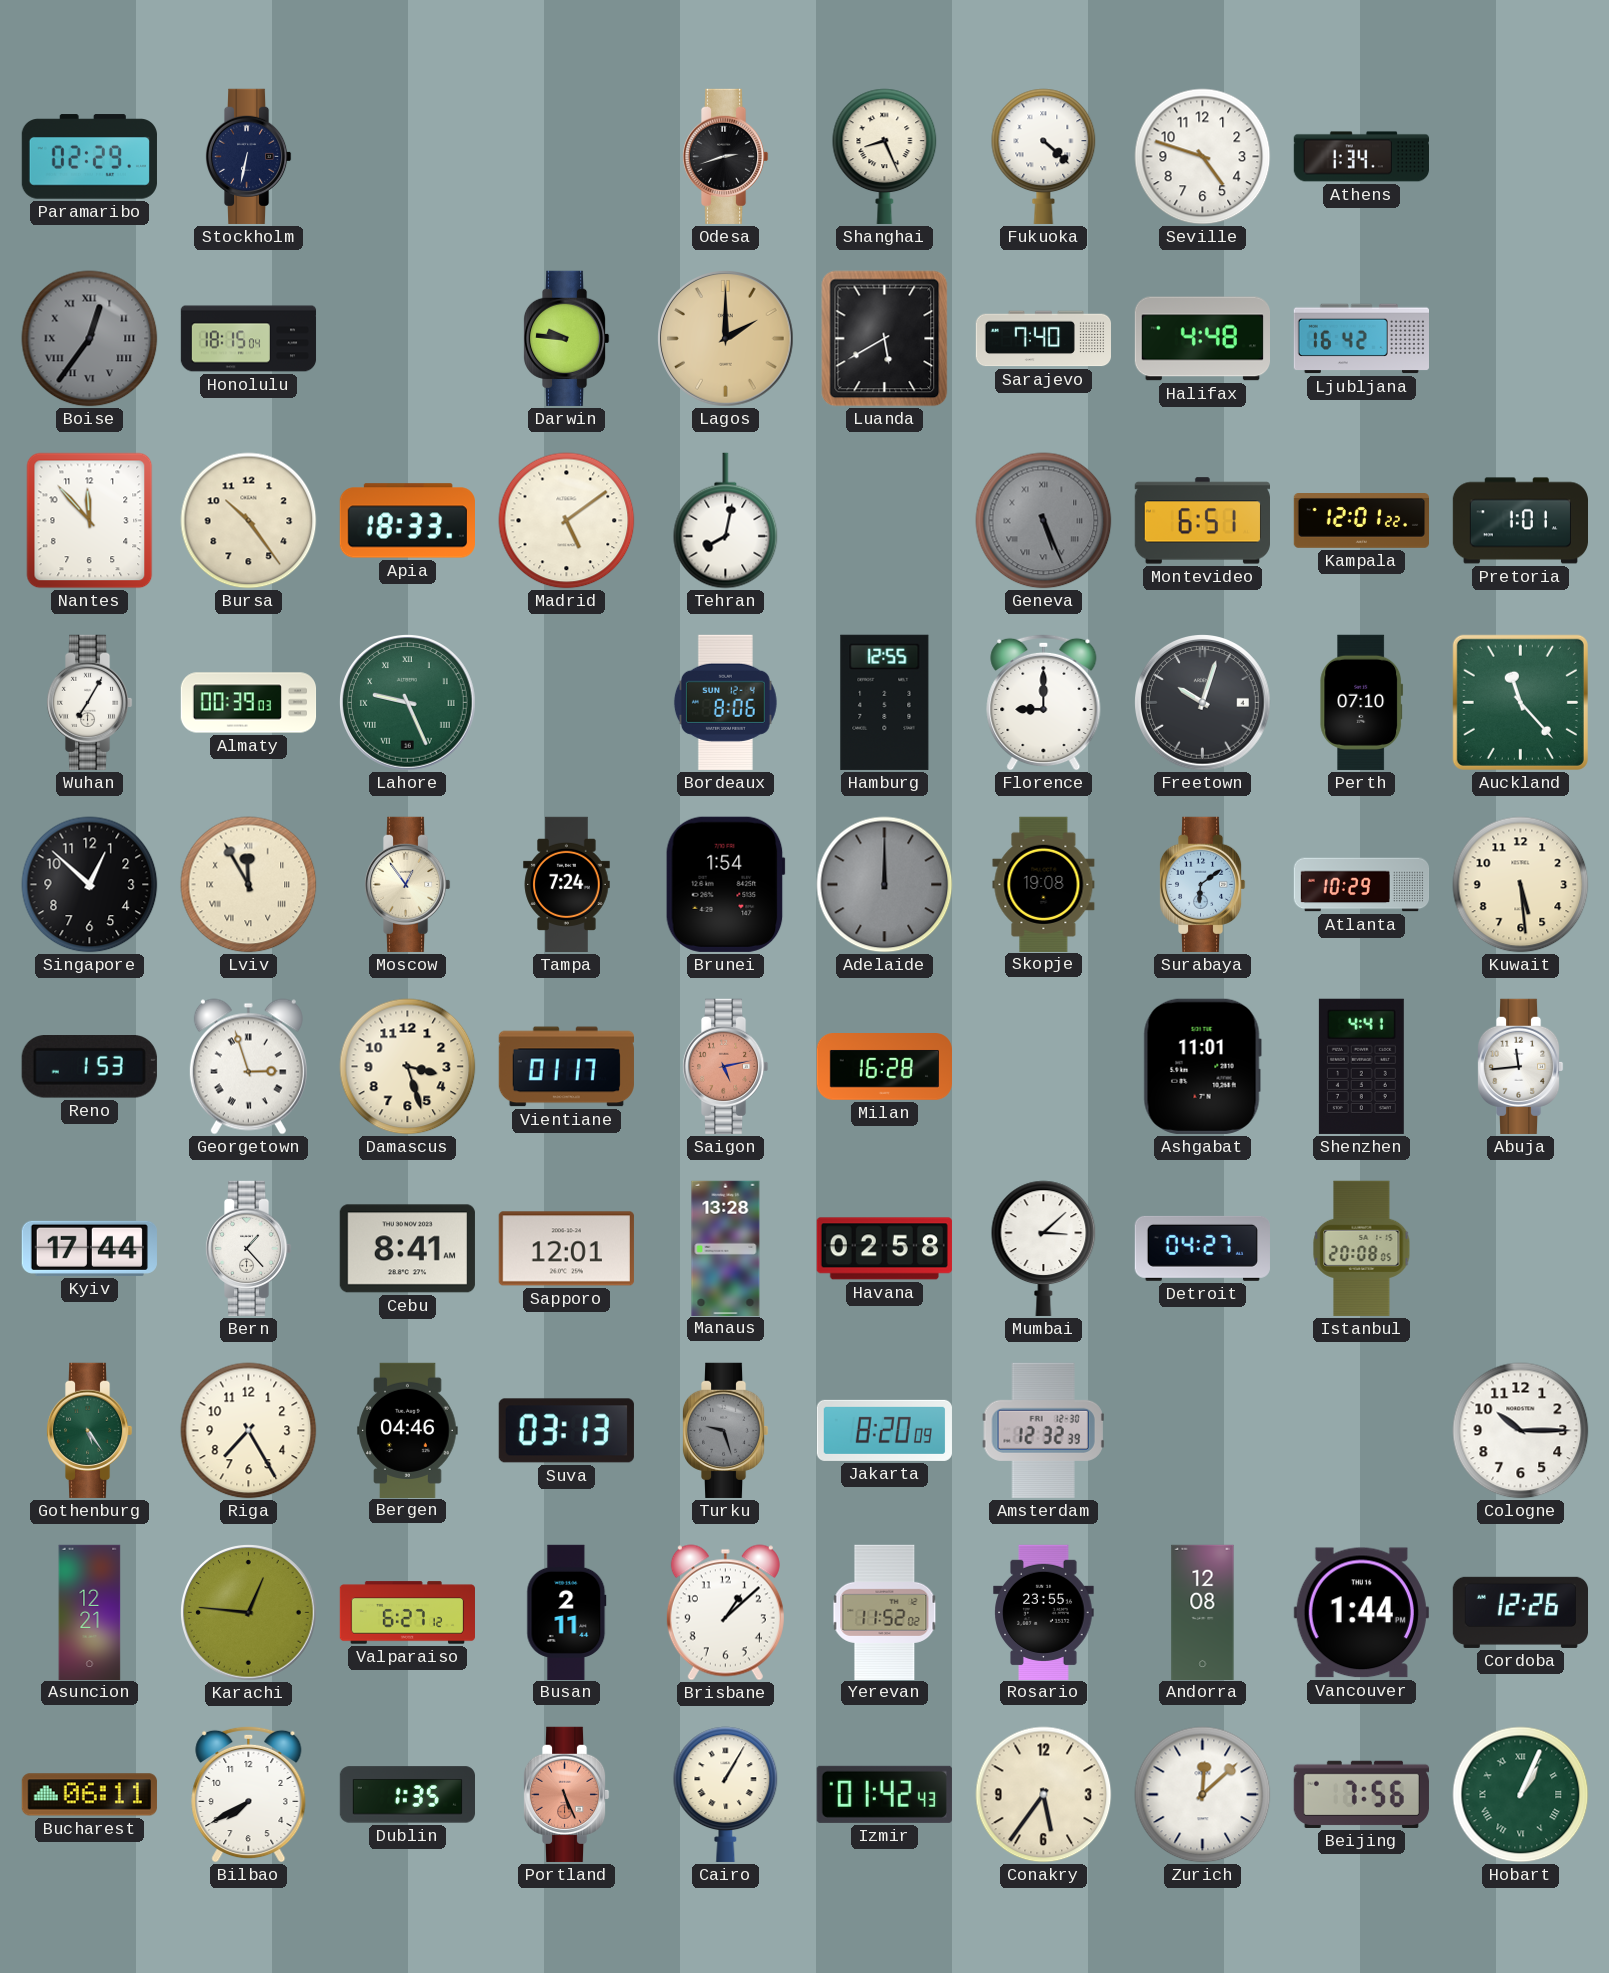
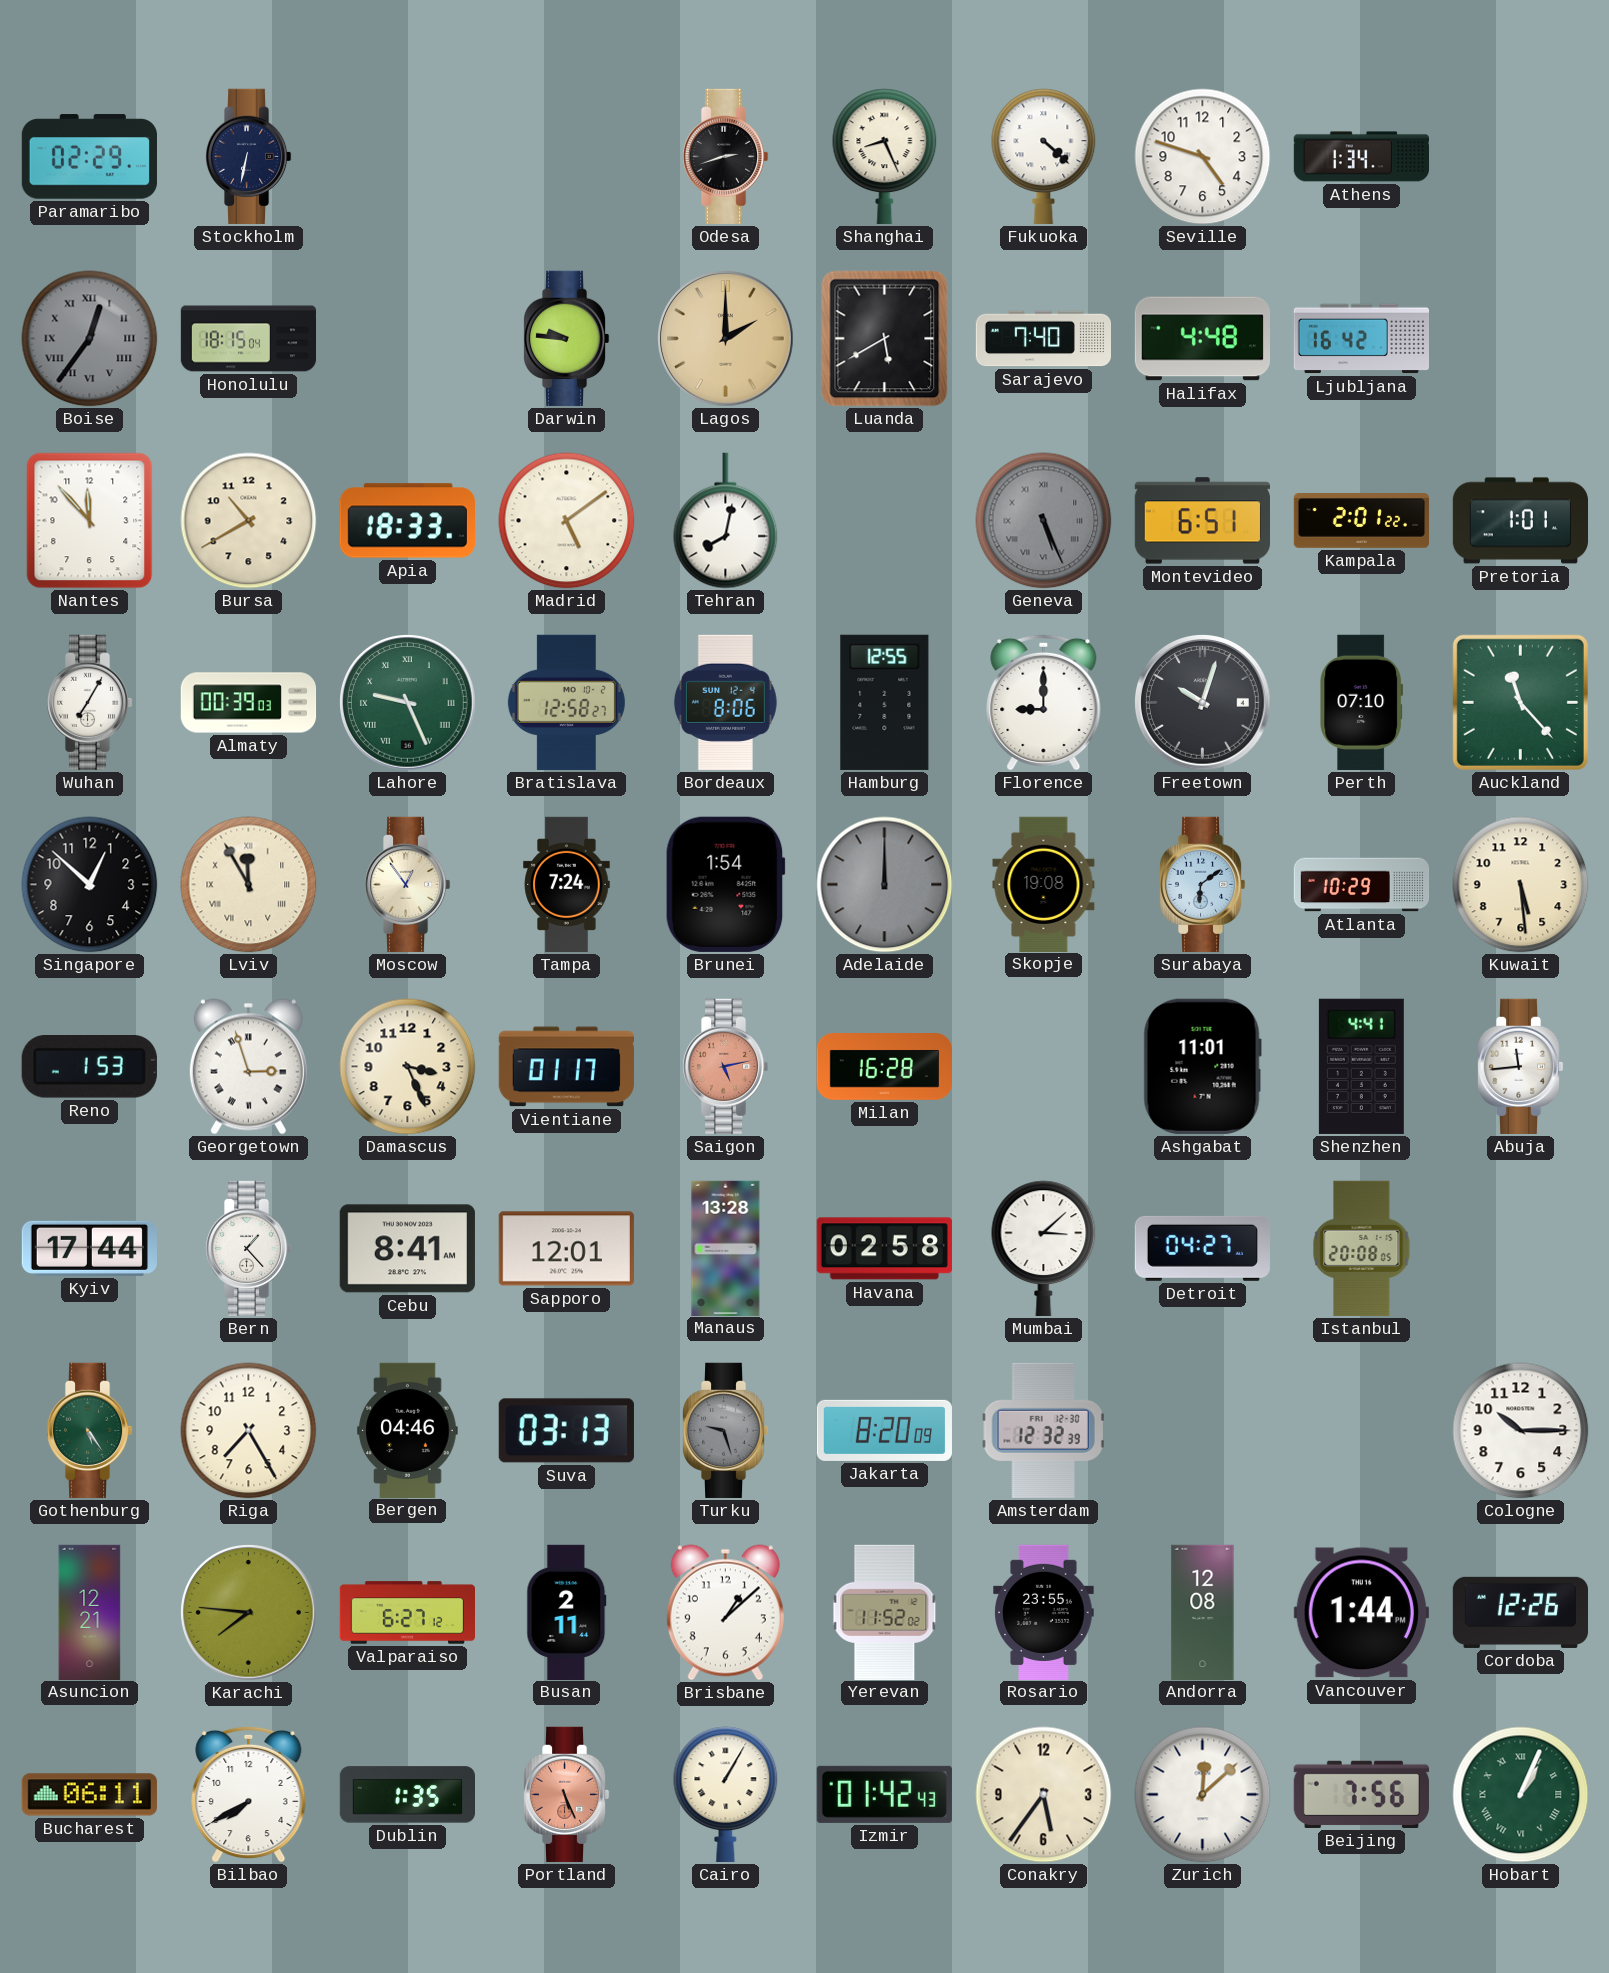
Bursa: 10:24 -> 10:40
Kampala: 12:01 -> 2:01
Bratislava: none -> 12:58
Damascus: 3:27 -> 3:26
Karachi: 12:46 -> 7:46
